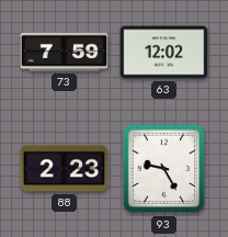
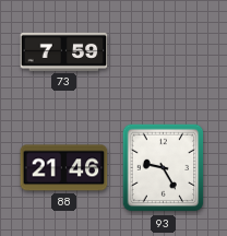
63: 12:02 -> none
88: 2:23 -> 21:46
